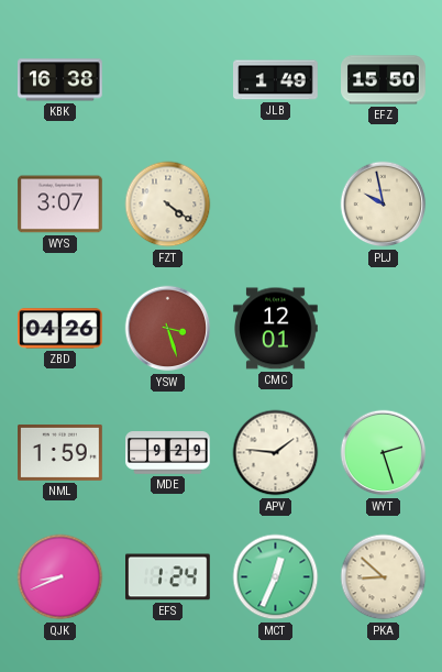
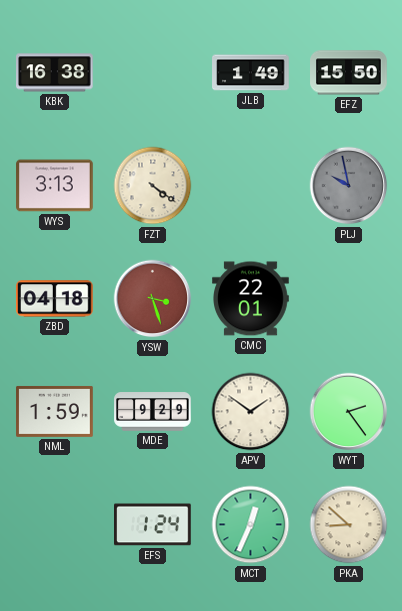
WYS: 3:07 -> 3:13
PLJ dial: cream -> grey
ZBD: 04:26 -> 04:18
CMC: 12:01 -> 22:01
APV: 1:46 -> 1:51
WYT: 2:27 -> 2:24
QJK: 8:41 -> none
